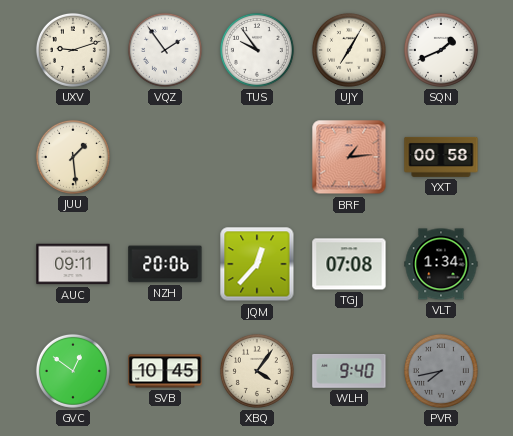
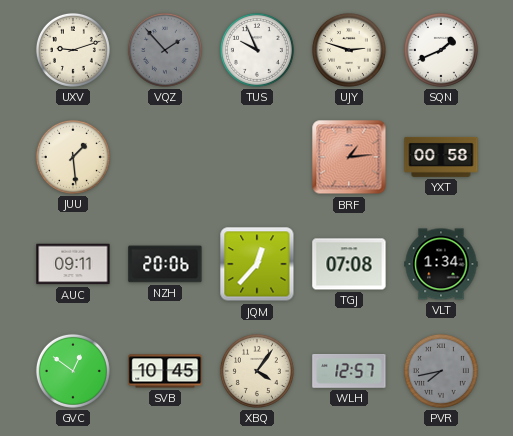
VQZ: 1:54 -> 1:53
VQZ dial: white -> grey
TUS: 9:54 -> 9:56
UJY: 7:05 -> 2:48
WLH: 9:40 -> 12:57
